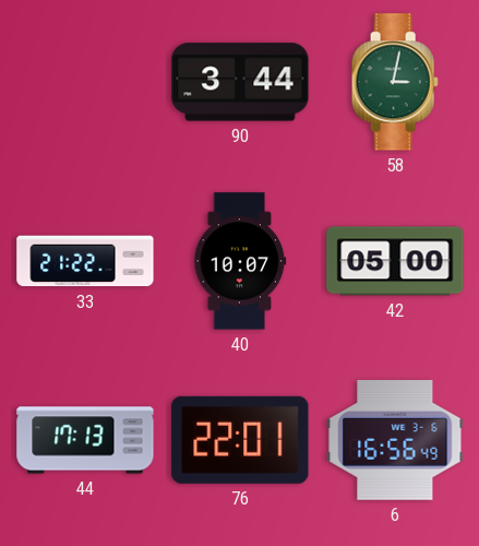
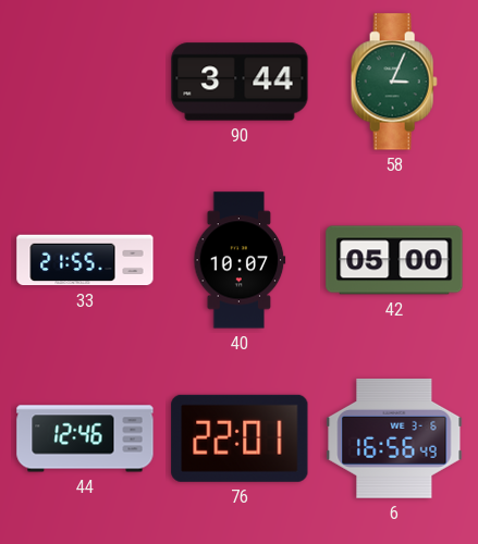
58: 3:02 -> 3:04
33: 21:22 -> 21:55
44: 17:13 -> 12:46
